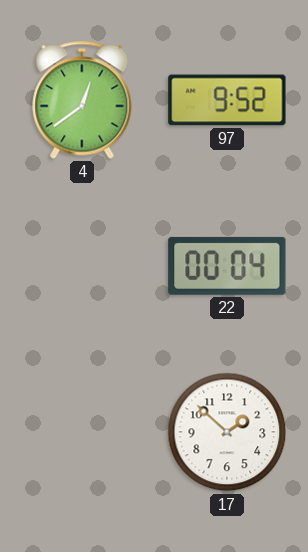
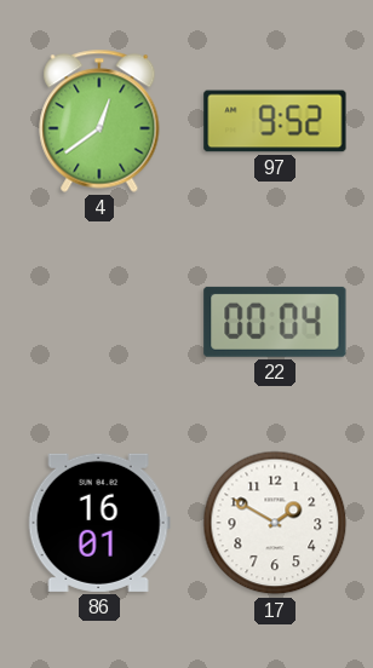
86: none -> 16:01
17: 1:52 -> 1:50
